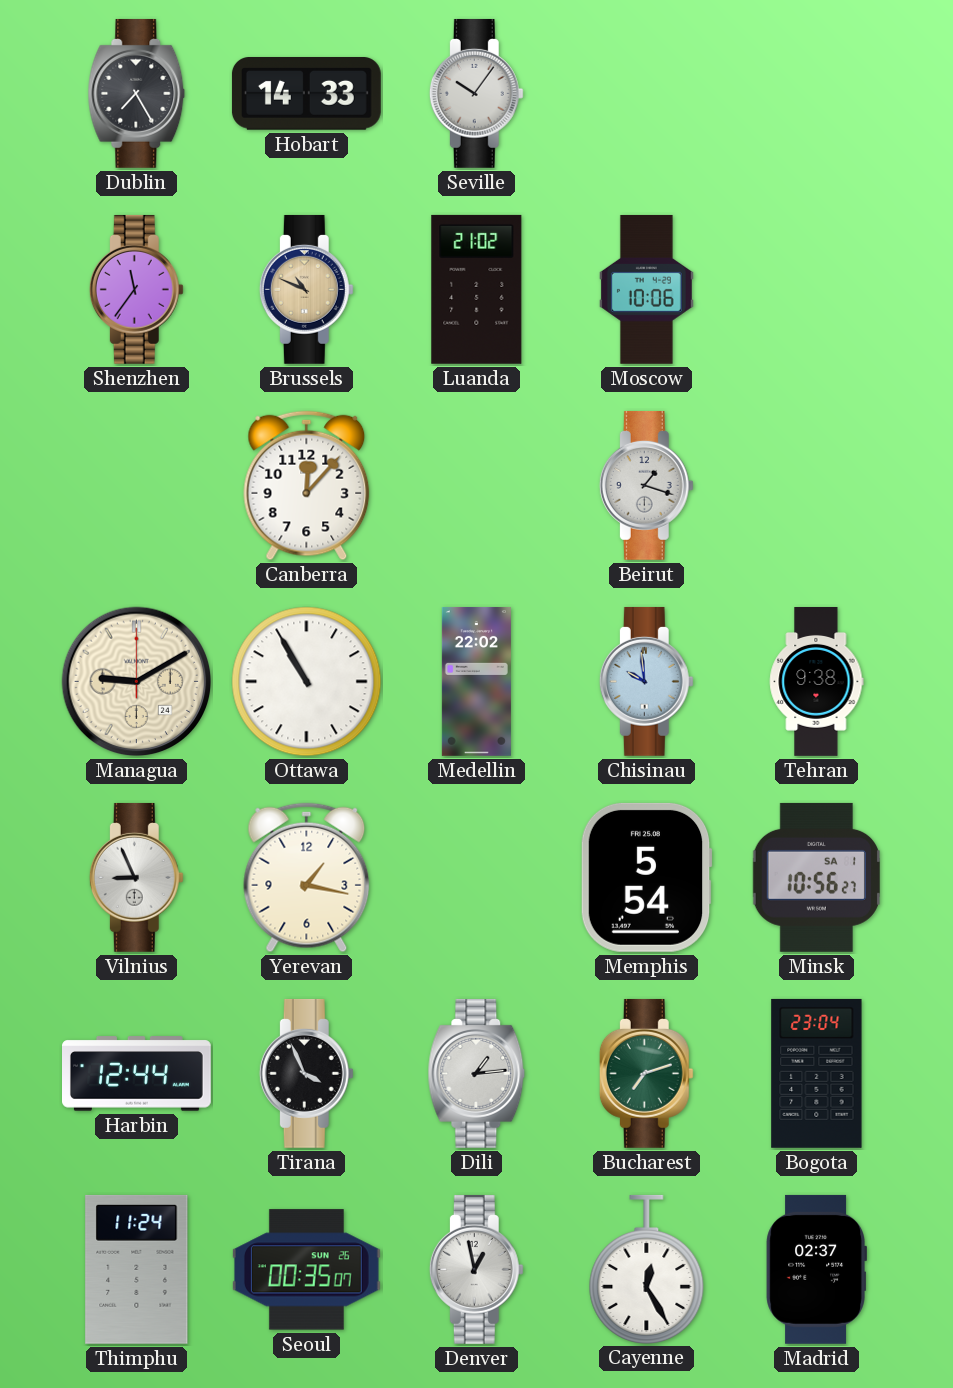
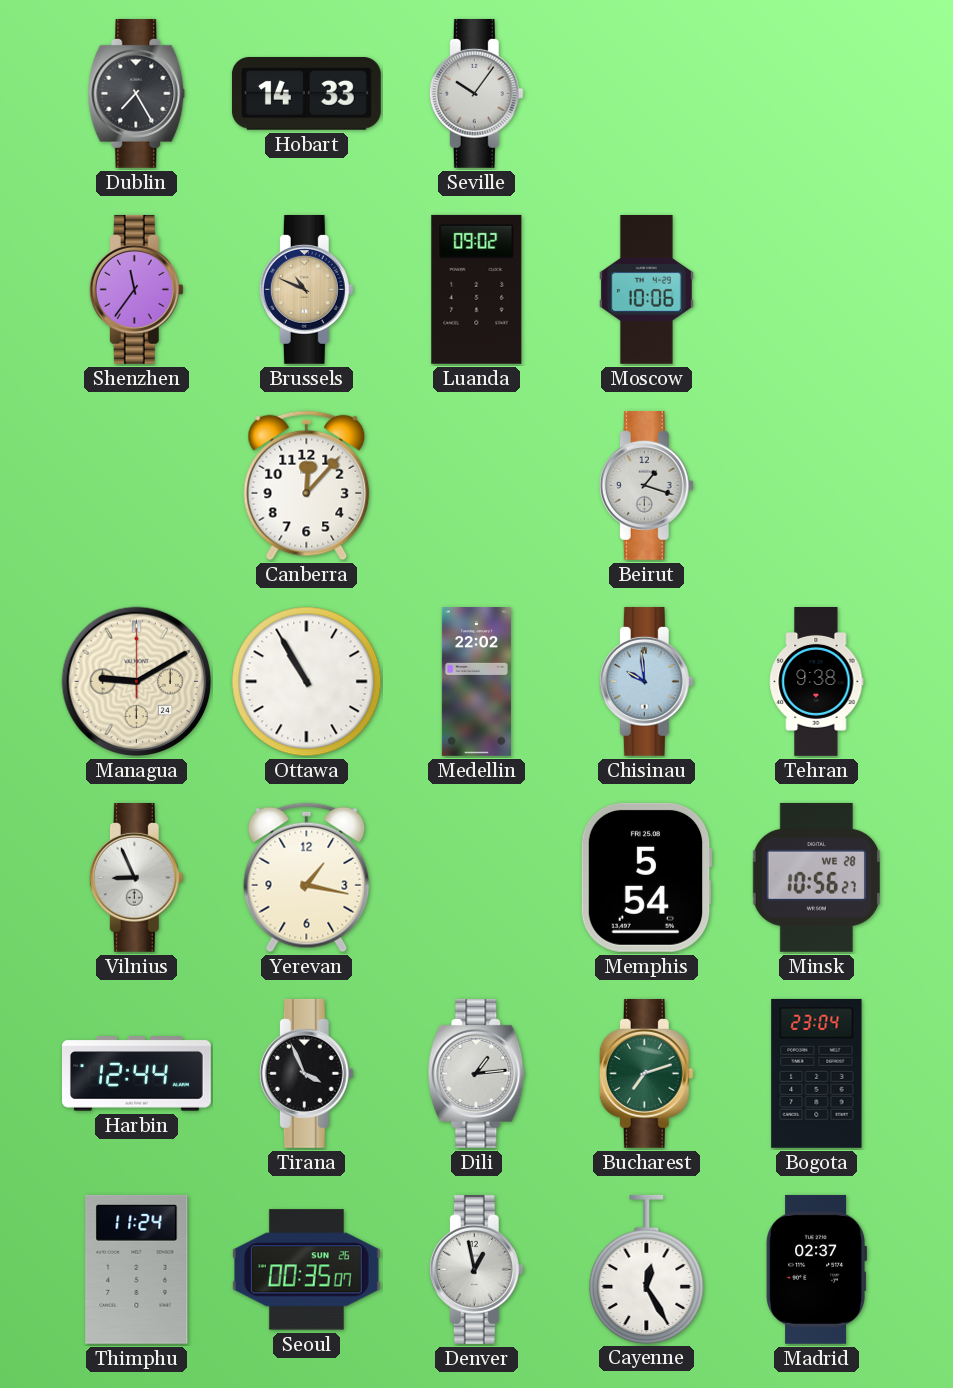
Luanda: 21:02 -> 09:02
Minsk date: SA 1 -> WE 28
